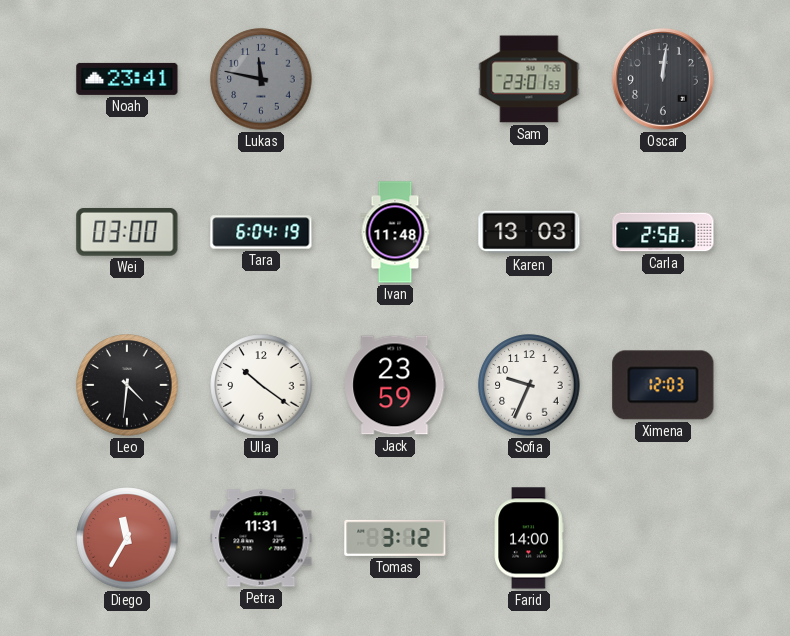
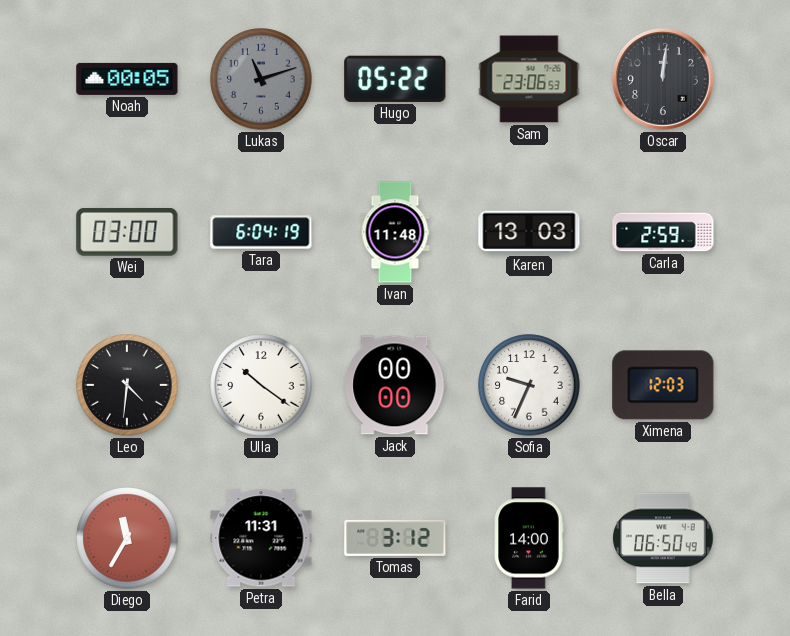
Noah: 23:41 -> 00:05
Lukas: 11:47 -> 11:12
Hugo: none -> 05:22
Sam: 23:01 -> 23:06
Carla: 2:58 -> 2:59
Jack: 23:59 -> 00:00
Bella: none -> 06:50
